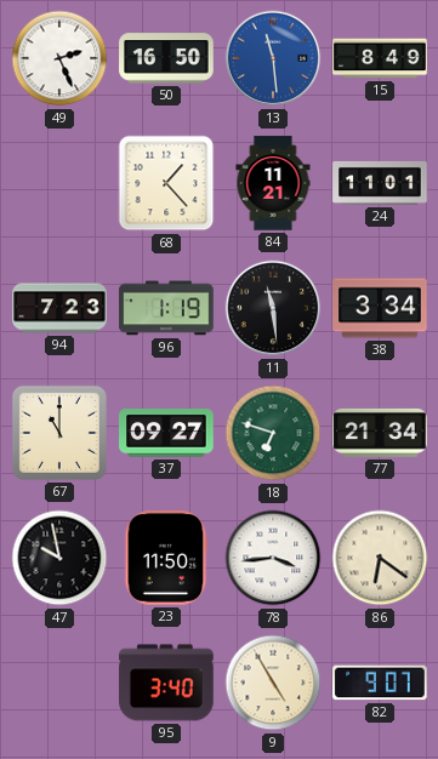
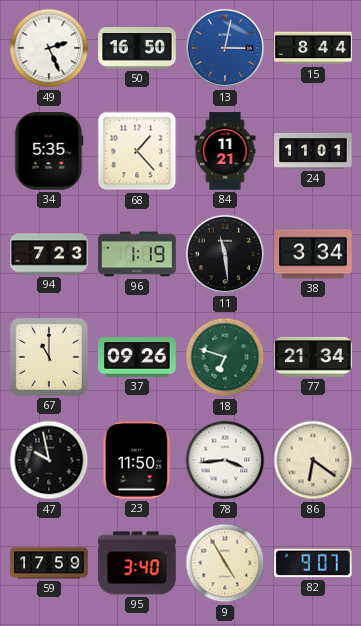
13: 11:29 -> 3:02
15: 8:49 -> 8:44
34: none -> 5:35
37: 09:27 -> 09:26
59: none -> 17:59
